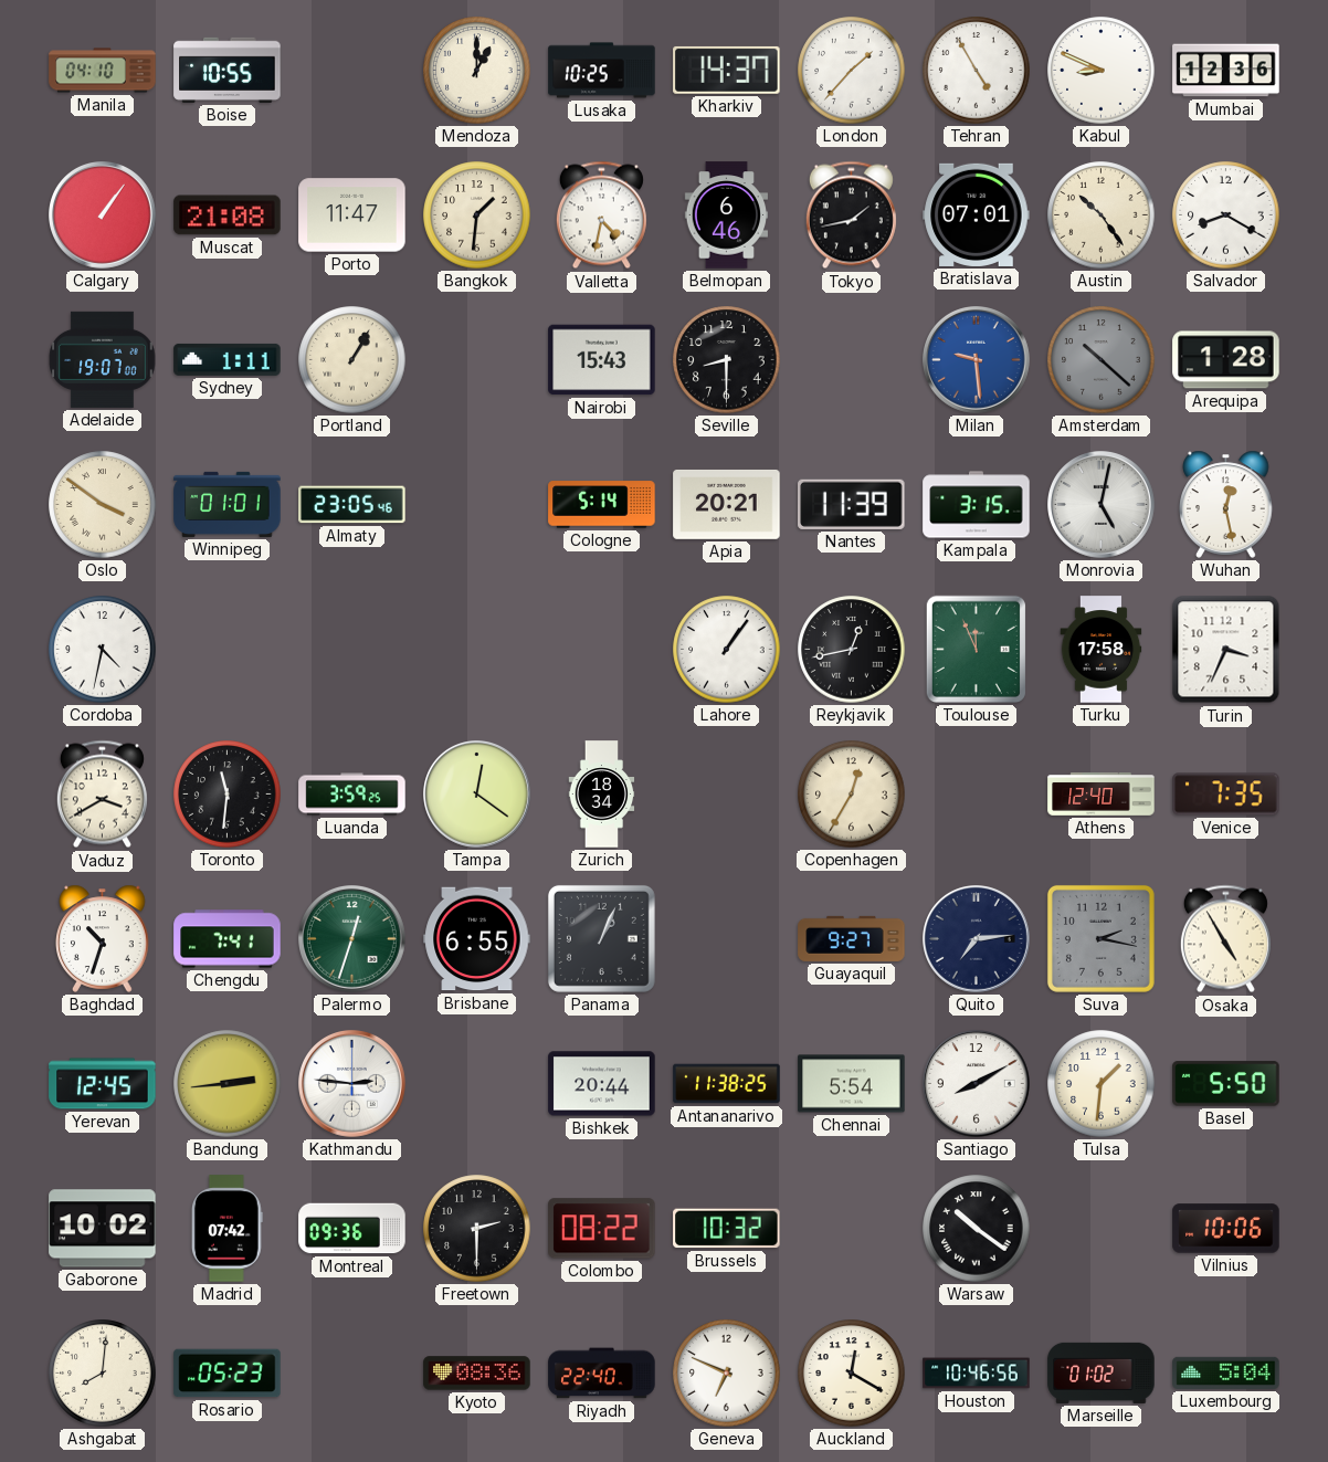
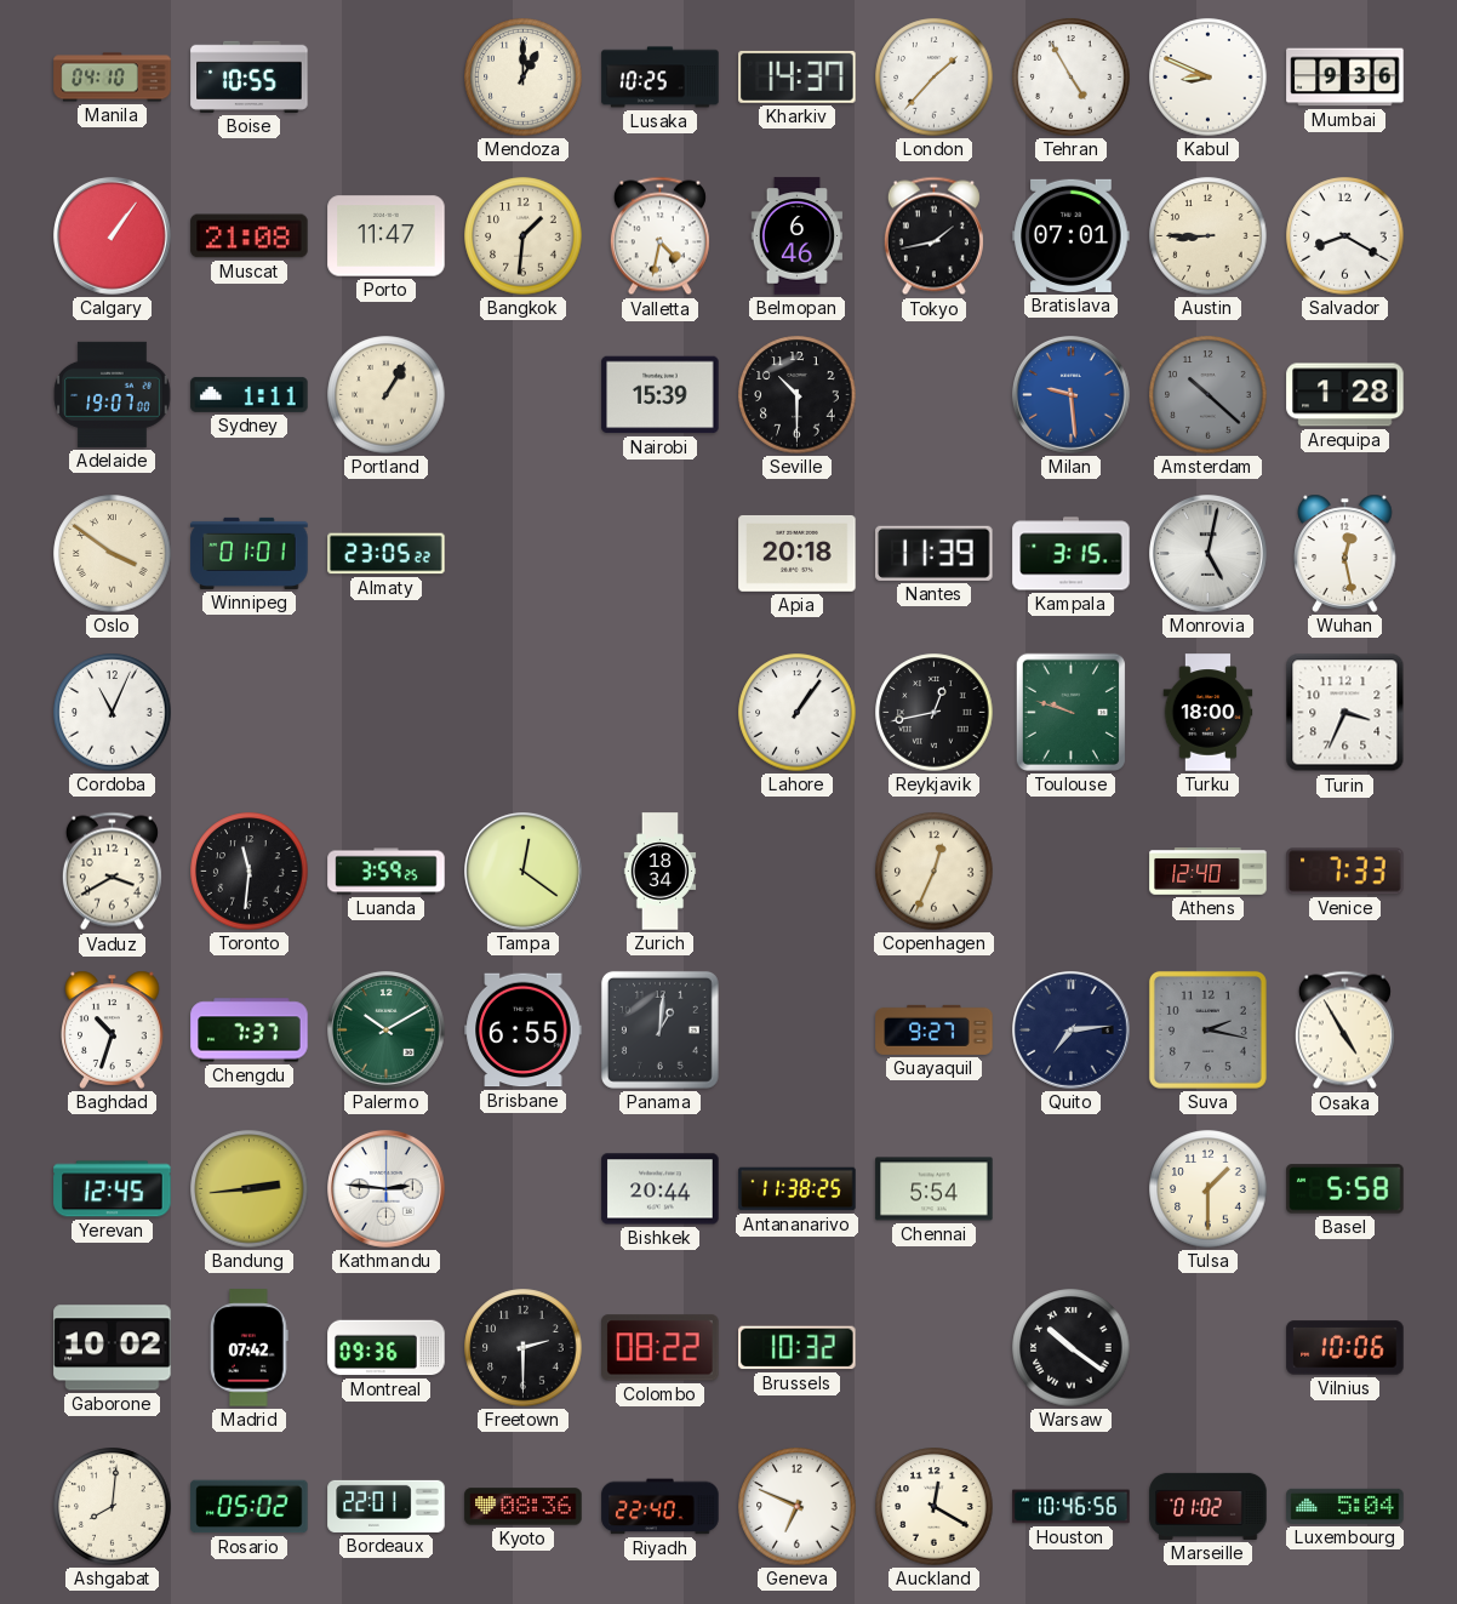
Mumbai: 12:36 -> 9:36
Austin: 10:24 -> 8:45
Nairobi: 15:43 -> 15:39
Seville: 8:30 -> 10:30
Almaty: 23:05:46 -> 23:05:22
Cologne: 5:14 -> none
Apia: 20:21 -> 20:18
Cordoba: 4:32 -> 11:04
Toulouse: 11:56 -> 9:48
Turku: 17:58 -> 18:00
Copenhagen: 12:35 -> 12:34
Venice: 7:35 -> 7:33
Chengdu: 7:41 -> 7:37
Palermo: 12:33 -> 10:10
Panama: 1:04 -> 1:01
Santiago: 8:10 -> none
Tulsa: 1:31 -> 1:30
Basel: 5:50 -> 5:58
Rosario: 05:23 -> 05:02
Bordeaux: none -> 22:01
